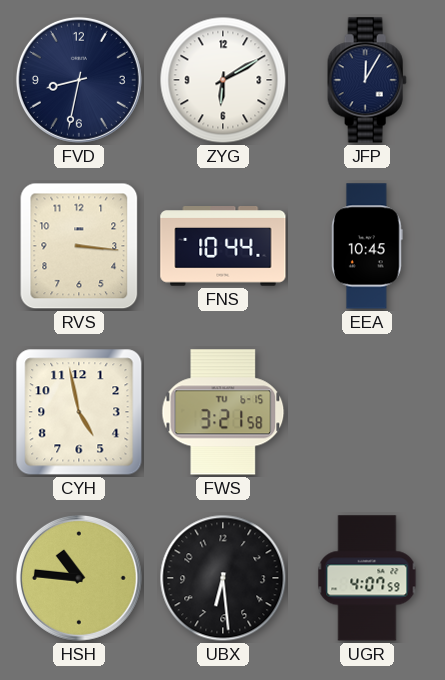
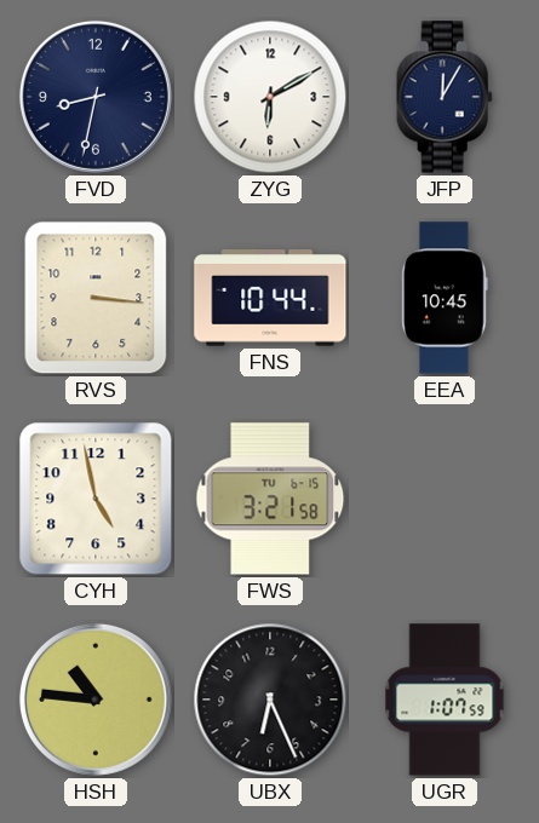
UBX: 6:29 -> 6:26
UGR: 4:07 -> 1:07
